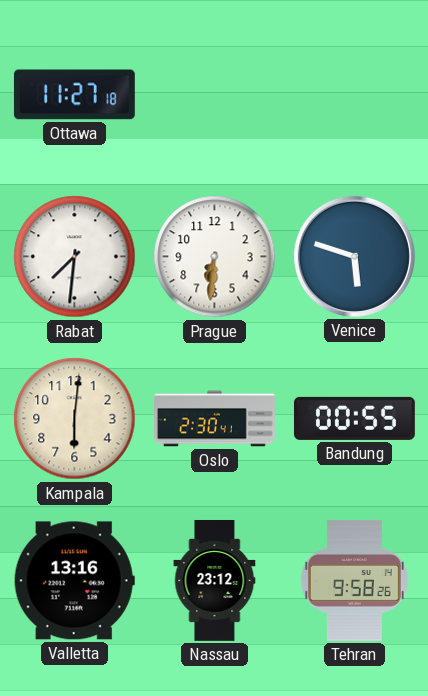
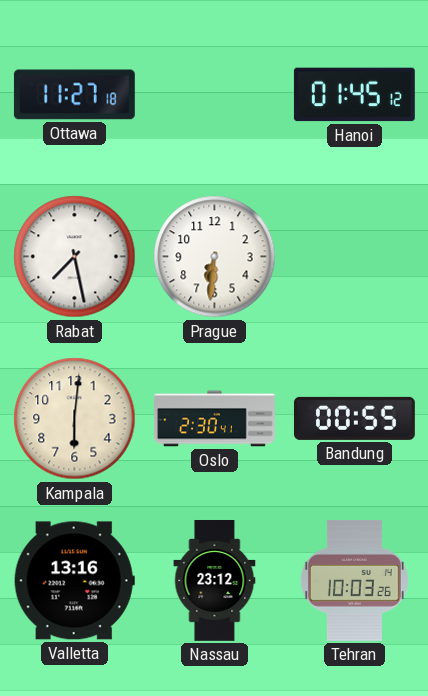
Hanoi: none -> 01:45
Rabat: 7:31 -> 7:28
Venice: 5:48 -> none
Tehran: 9:58 -> 10:03
